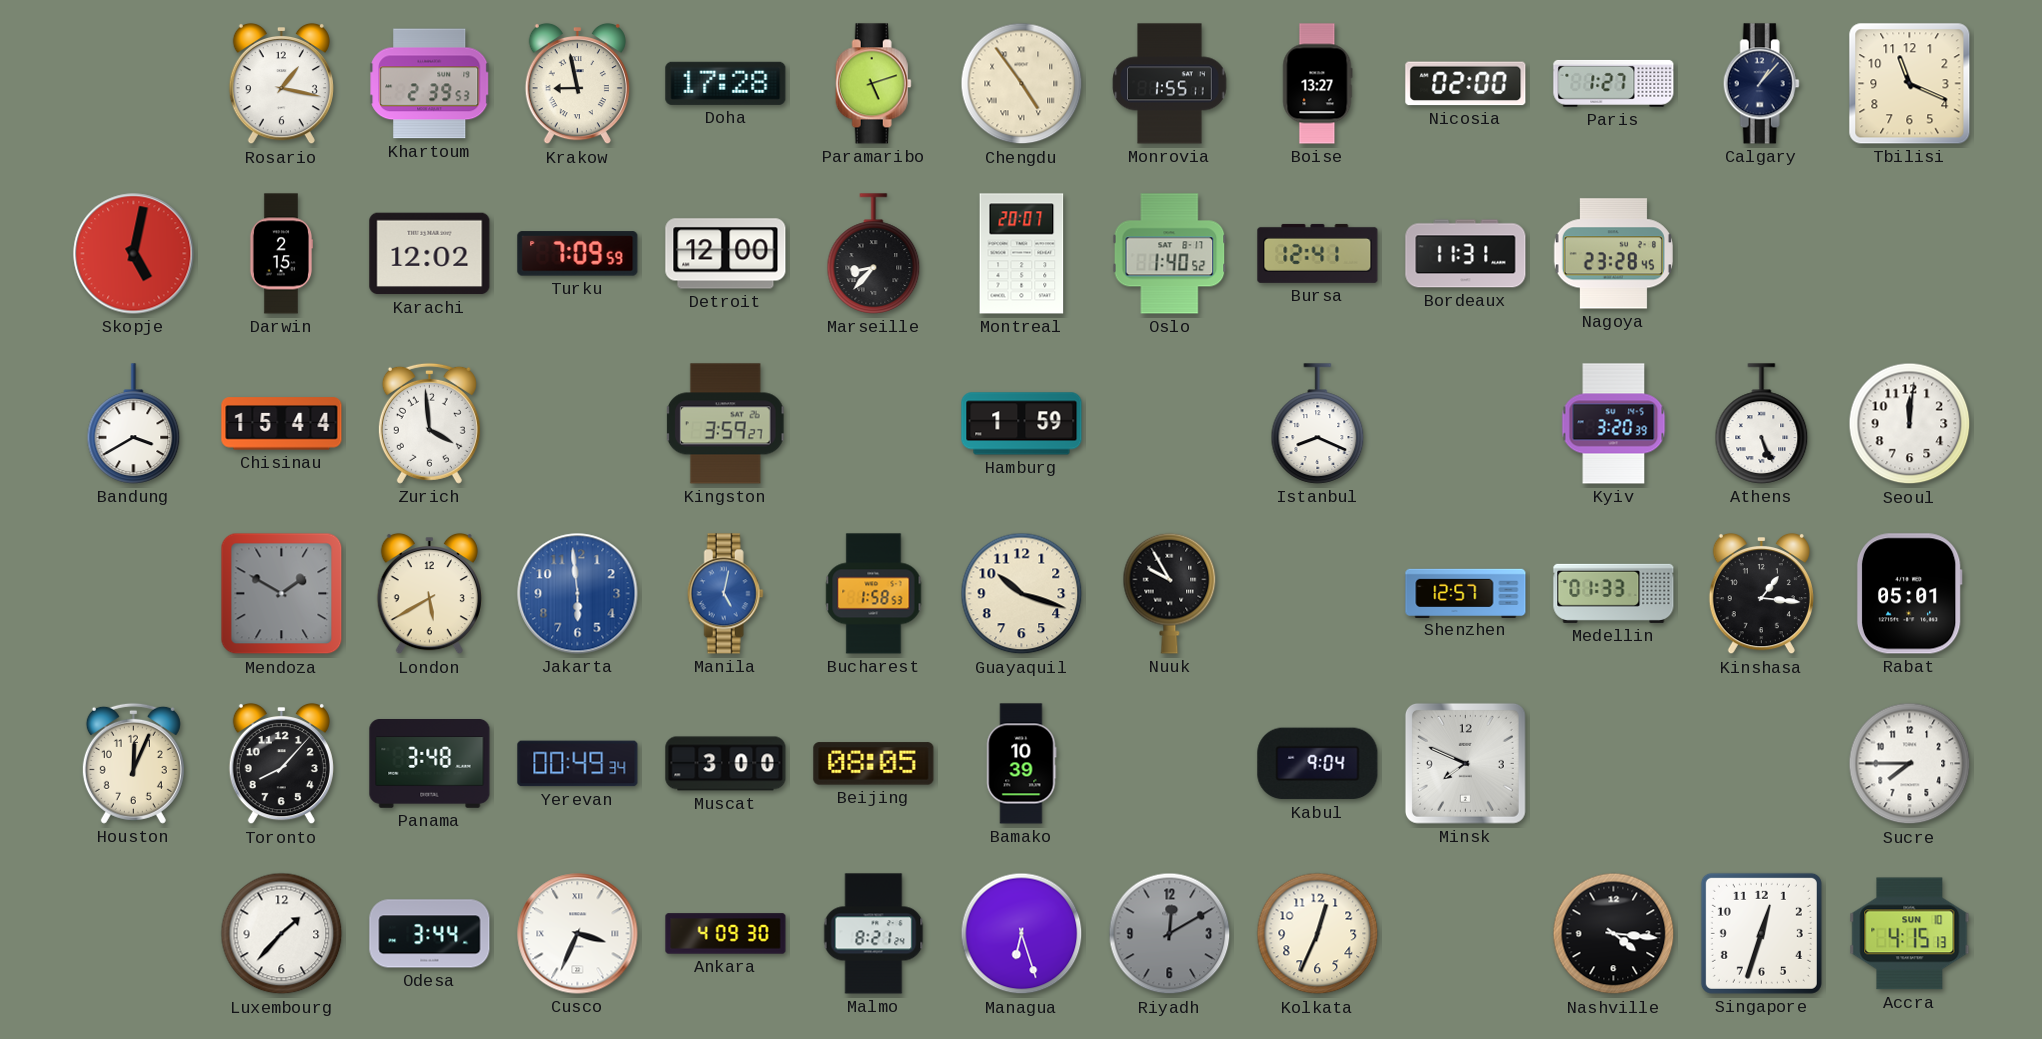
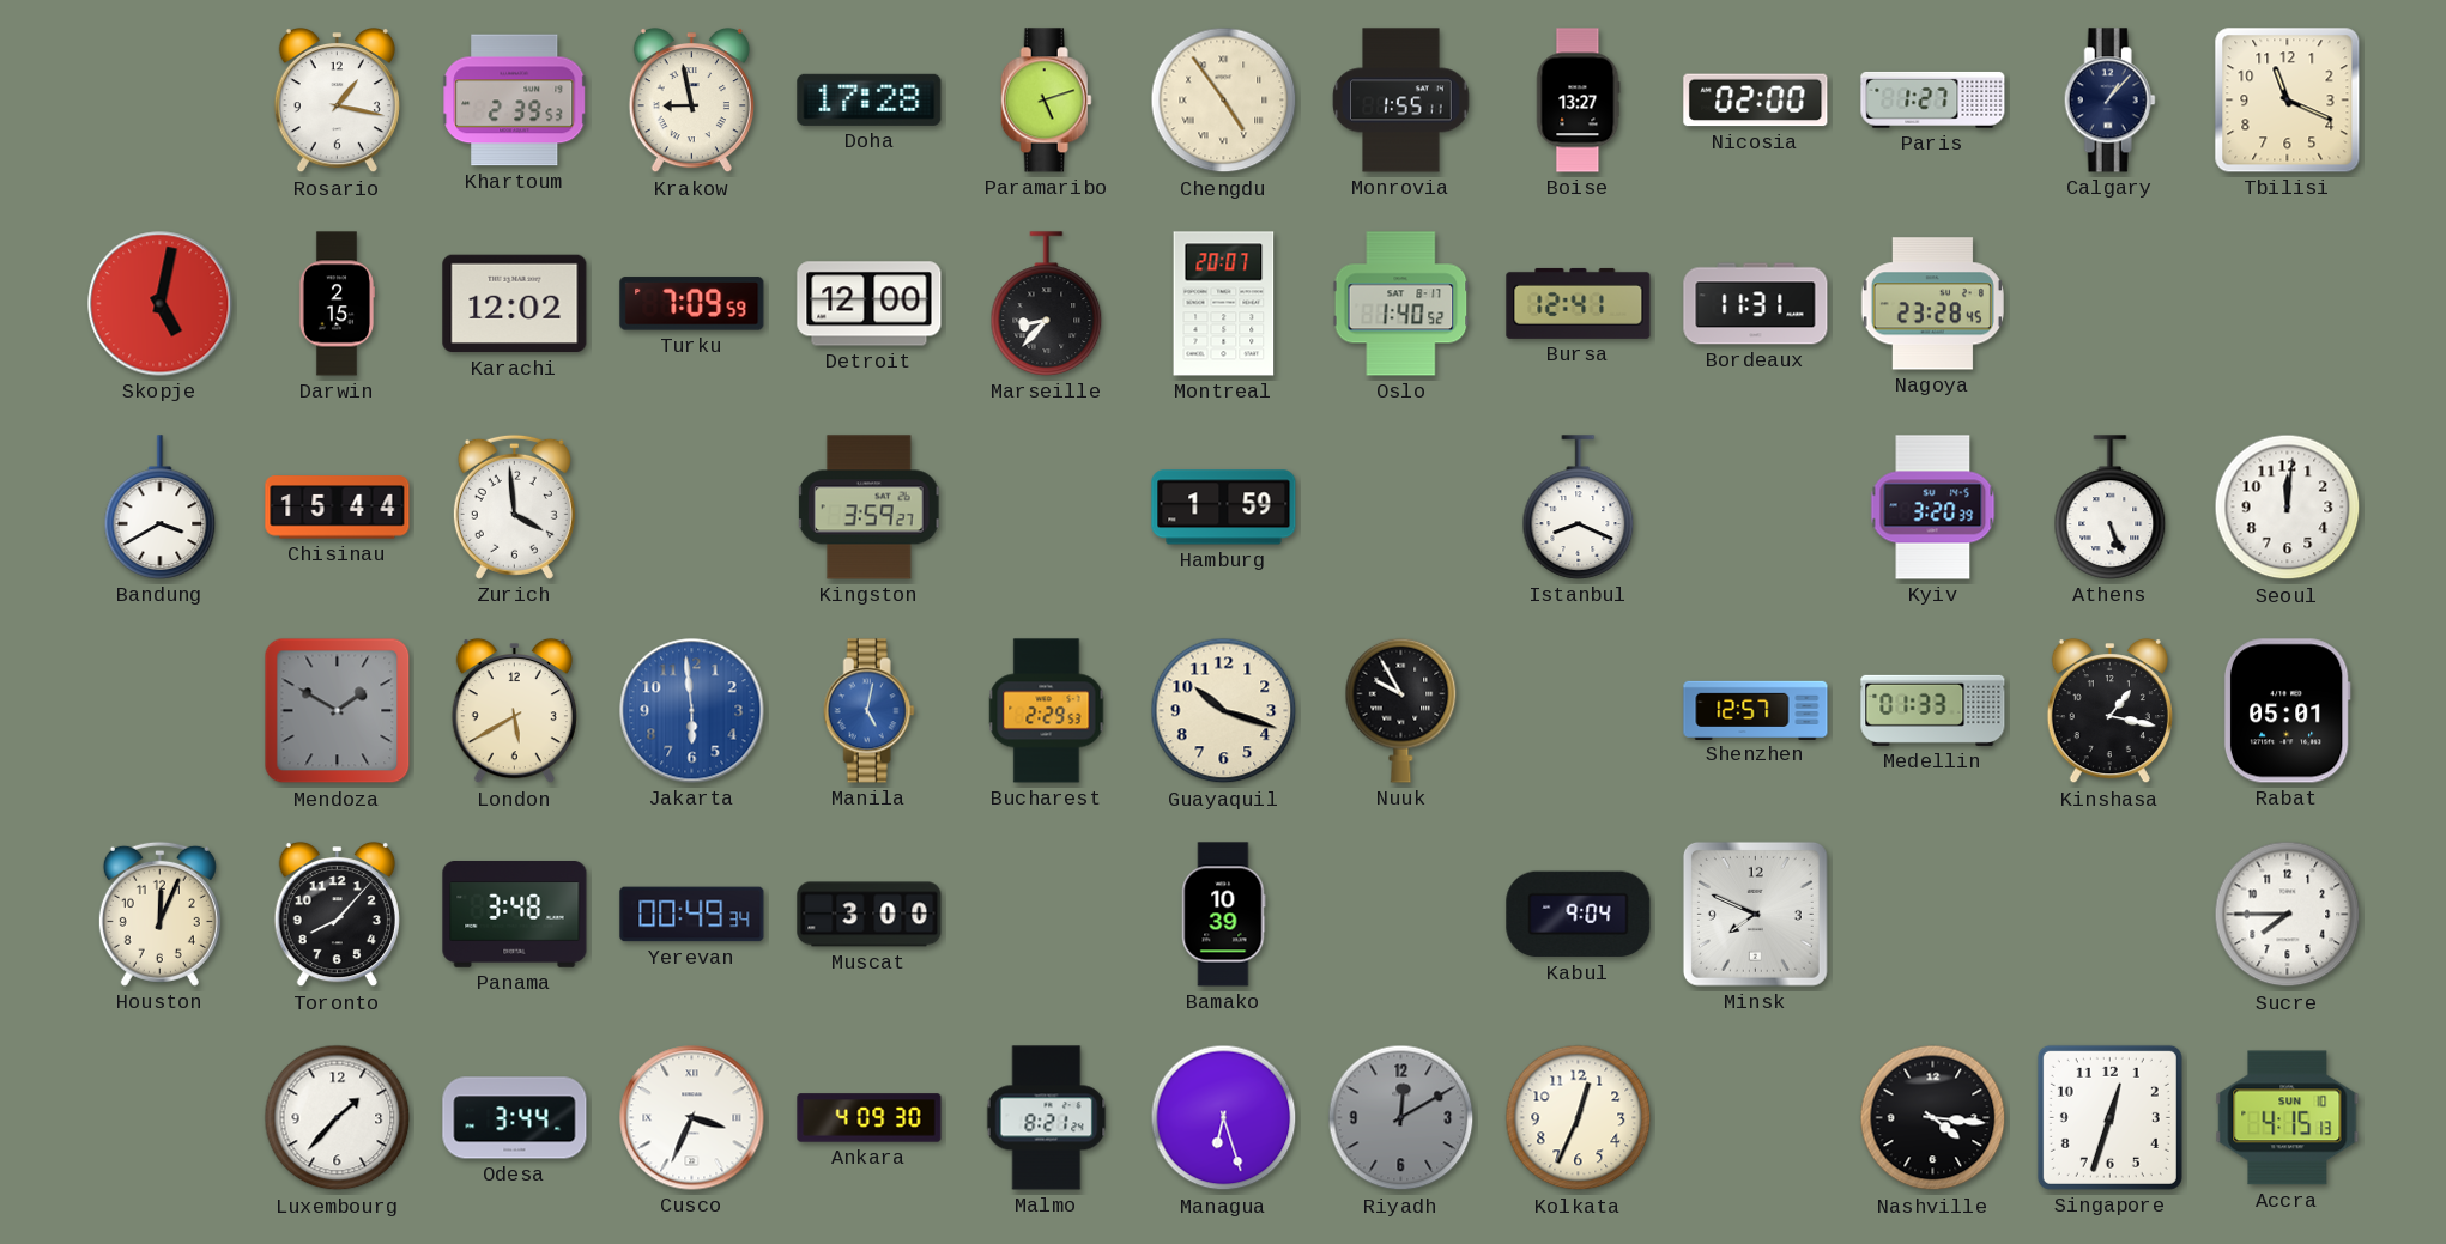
Bucharest: 1:58 -> 2:29
Kinshasa: 1:16 -> 1:17
Beijing: 08:05 -> none
